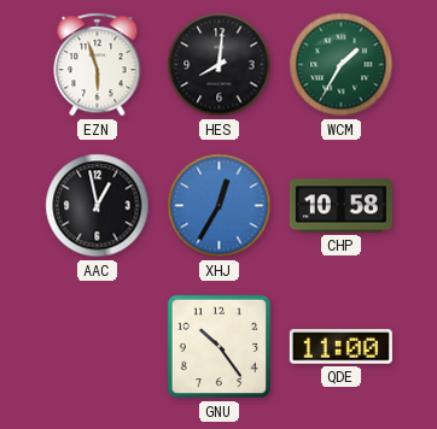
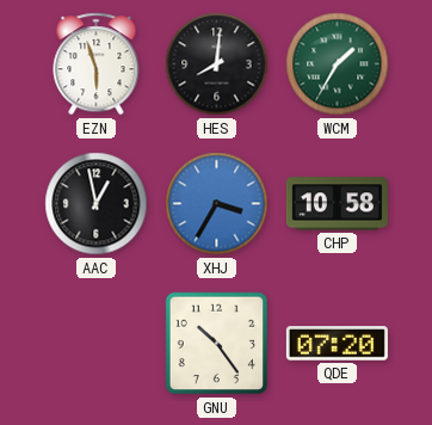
XHJ: 12:35 -> 3:35
QDE: 11:00 -> 07:20
